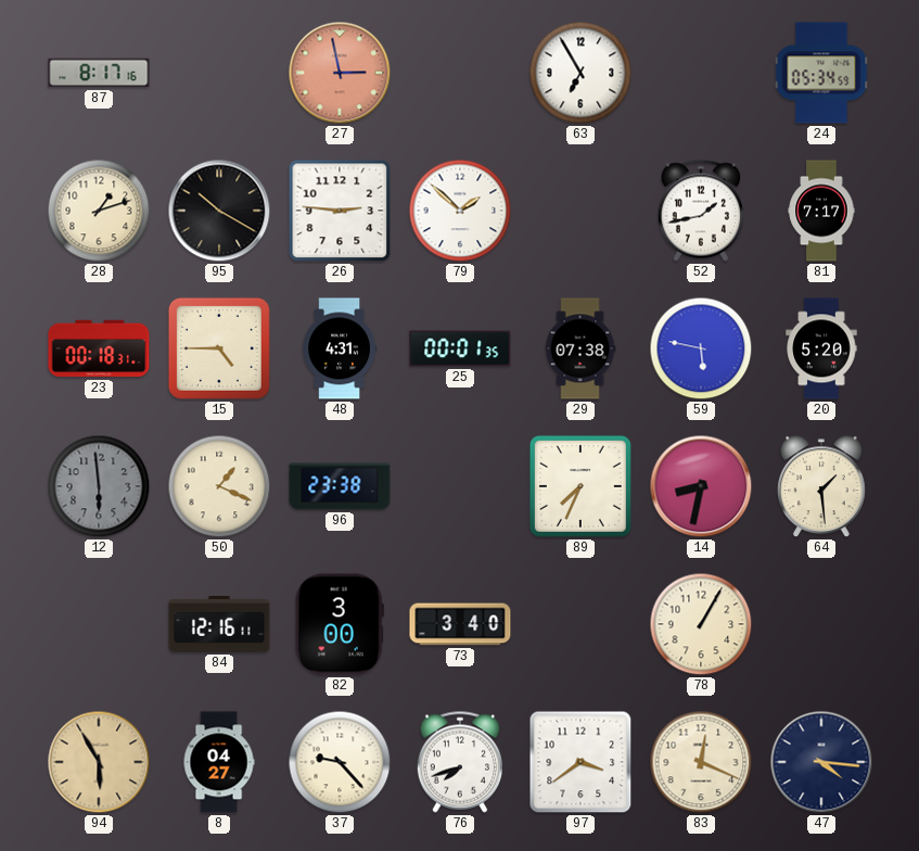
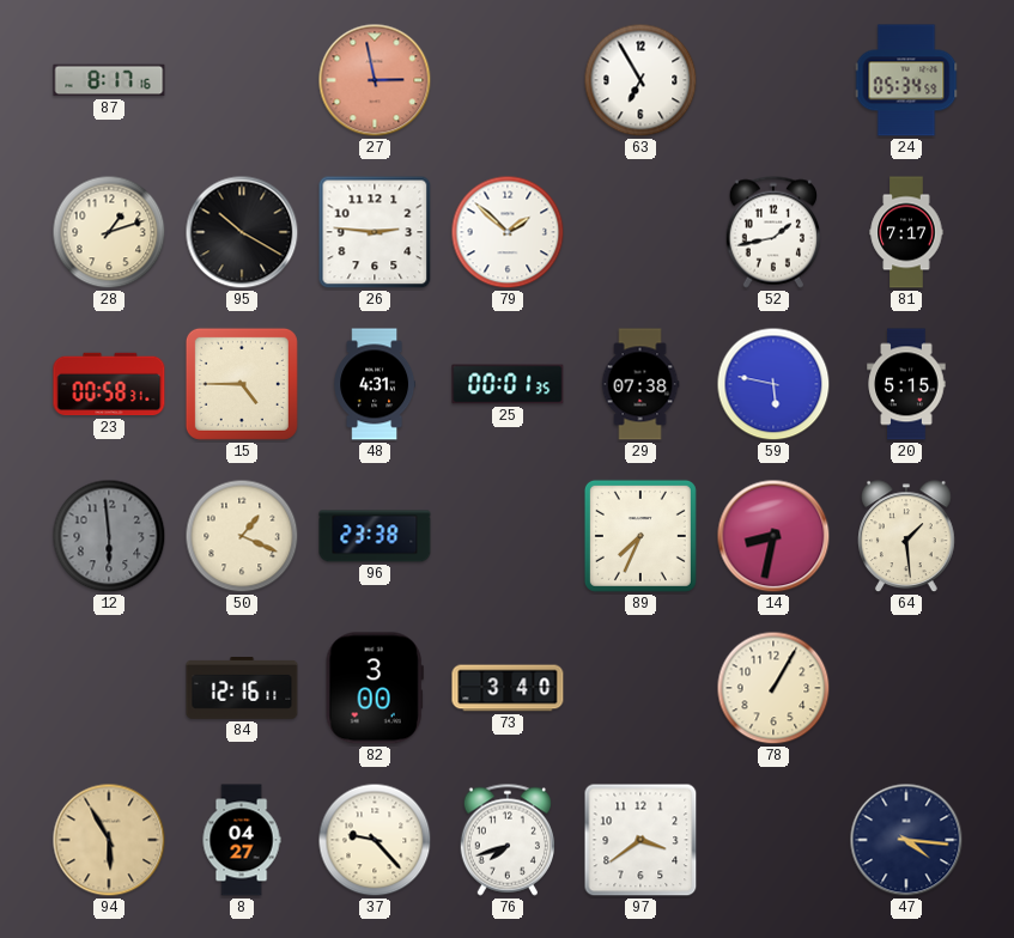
23: 00:18 -> 00:58
20: 5:20 -> 5:15
83: 12:19 -> none
